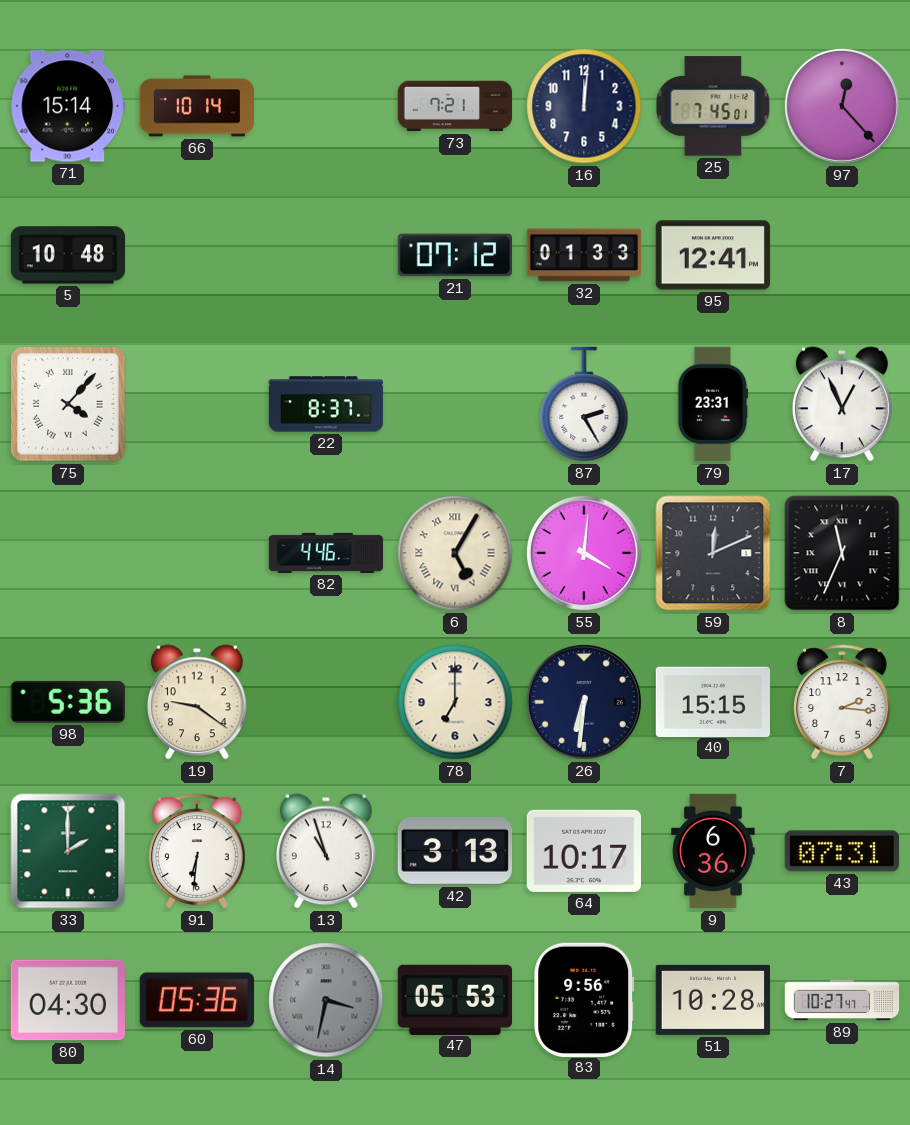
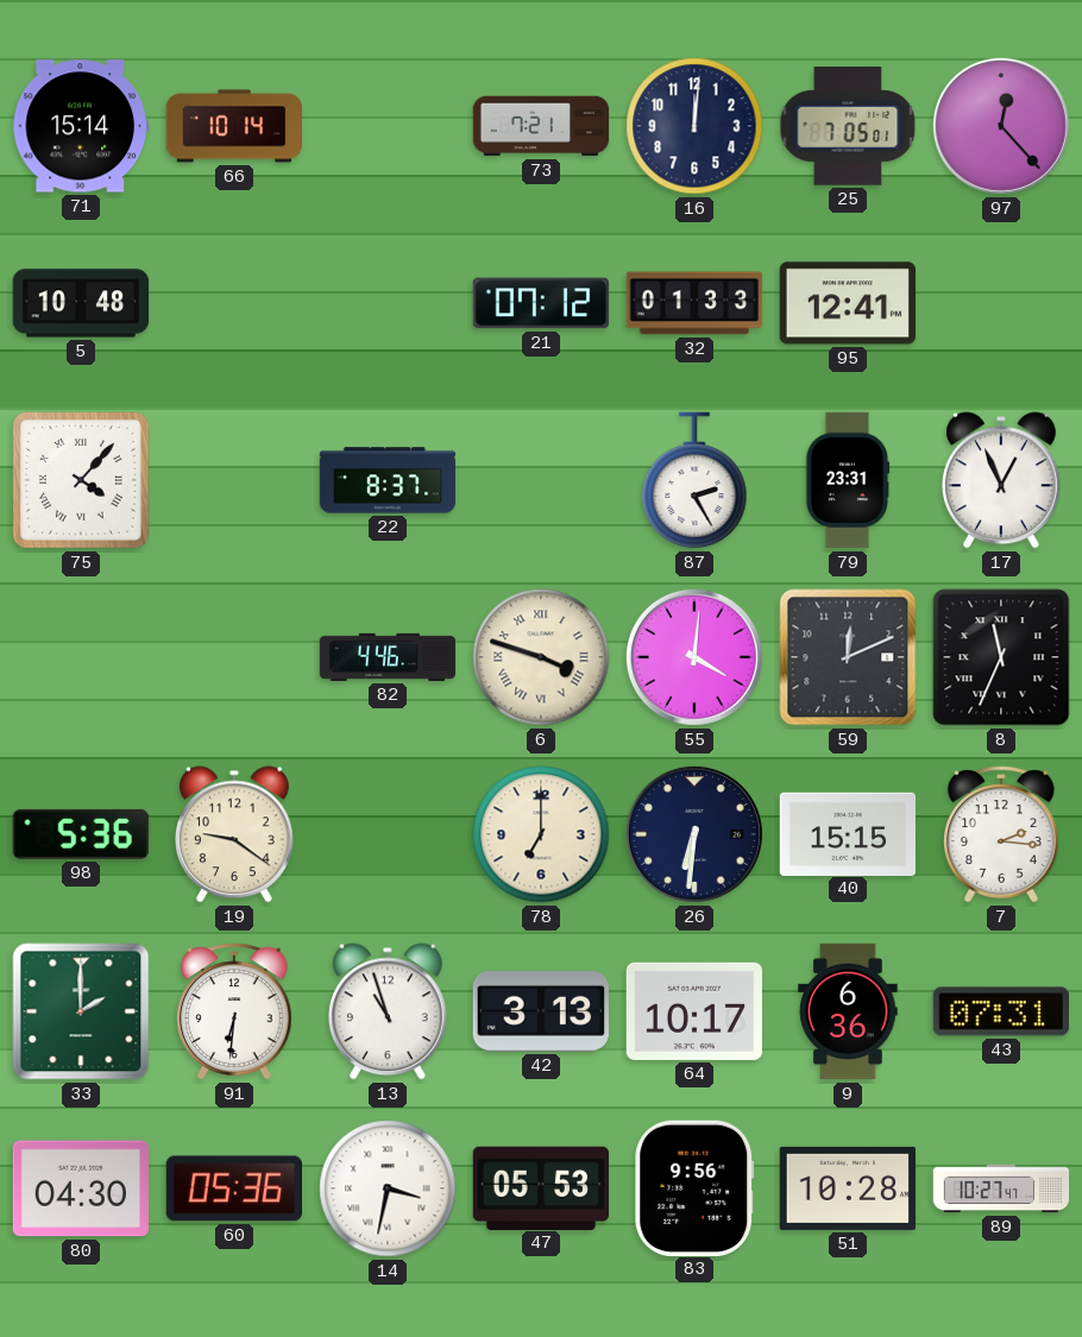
25: 7:45 -> 7:05
6: 5:05 -> 3:48
14 dial: grey -> white
